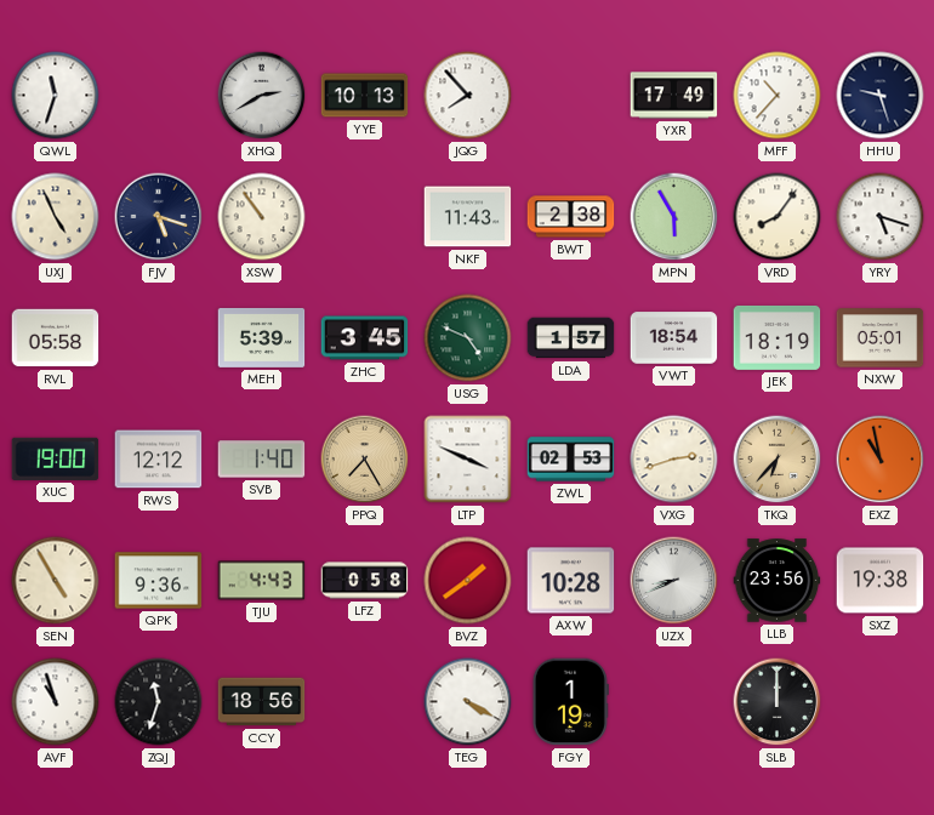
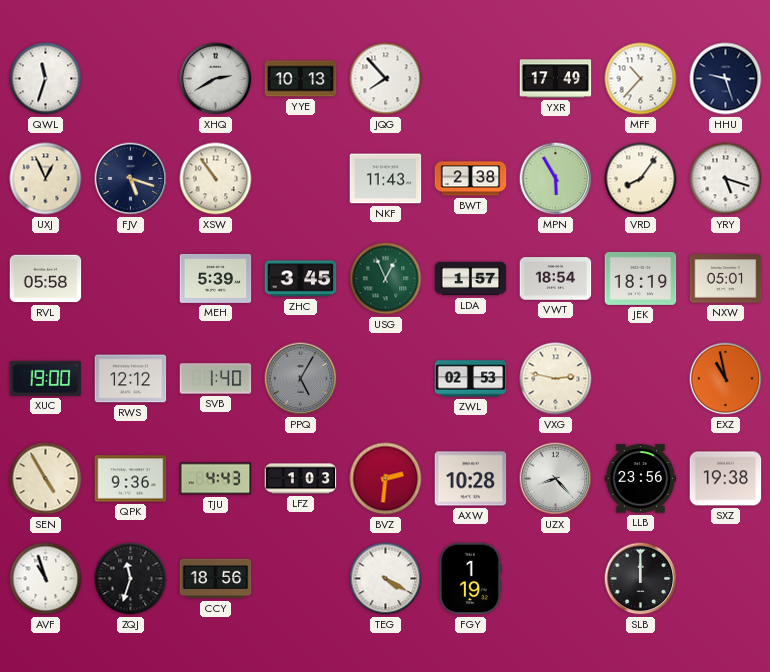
UXJ: 4:56 -> 12:56
USG: 4:49 -> 12:56
PPQ: 7:25 -> 5:05
PPQ dial: champagne -> grey
LTP: 3:49 -> none
VXG: 2:42 -> 2:47
TKQ: 6:37 -> none
LFZ: 0:58 -> 1:03
BVZ: 1:39 -> 2:31
UZX: 8:41 -> 8:23
